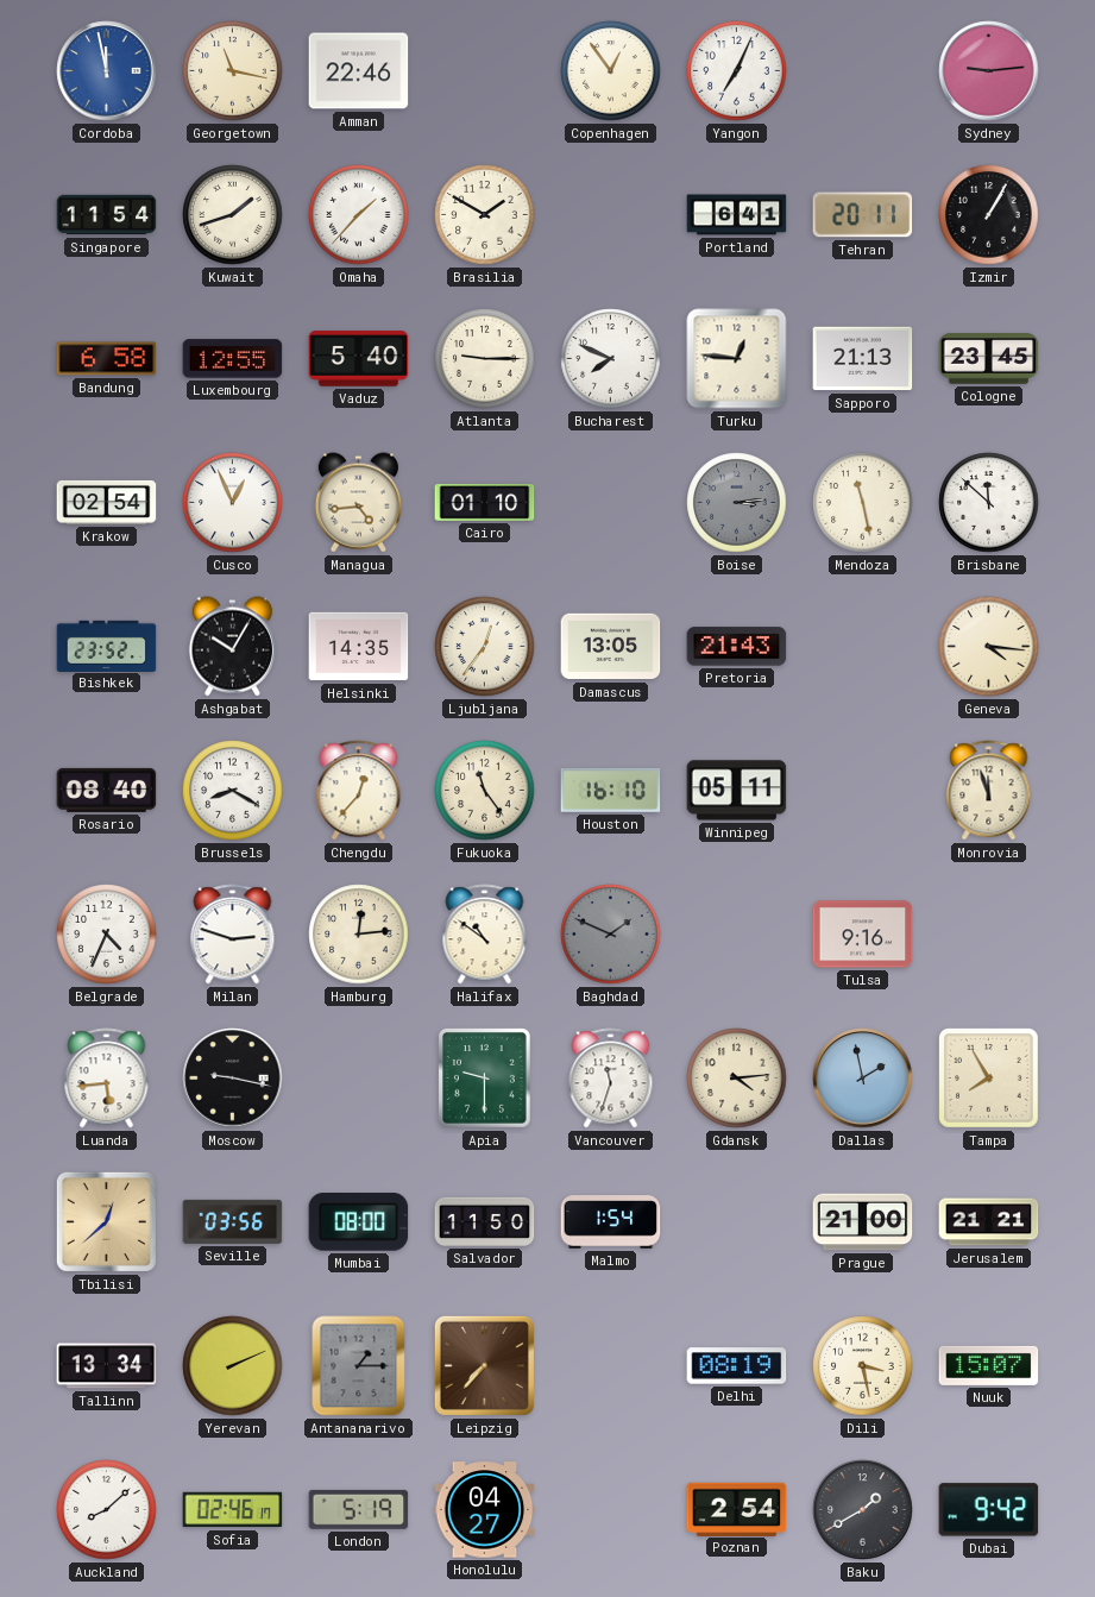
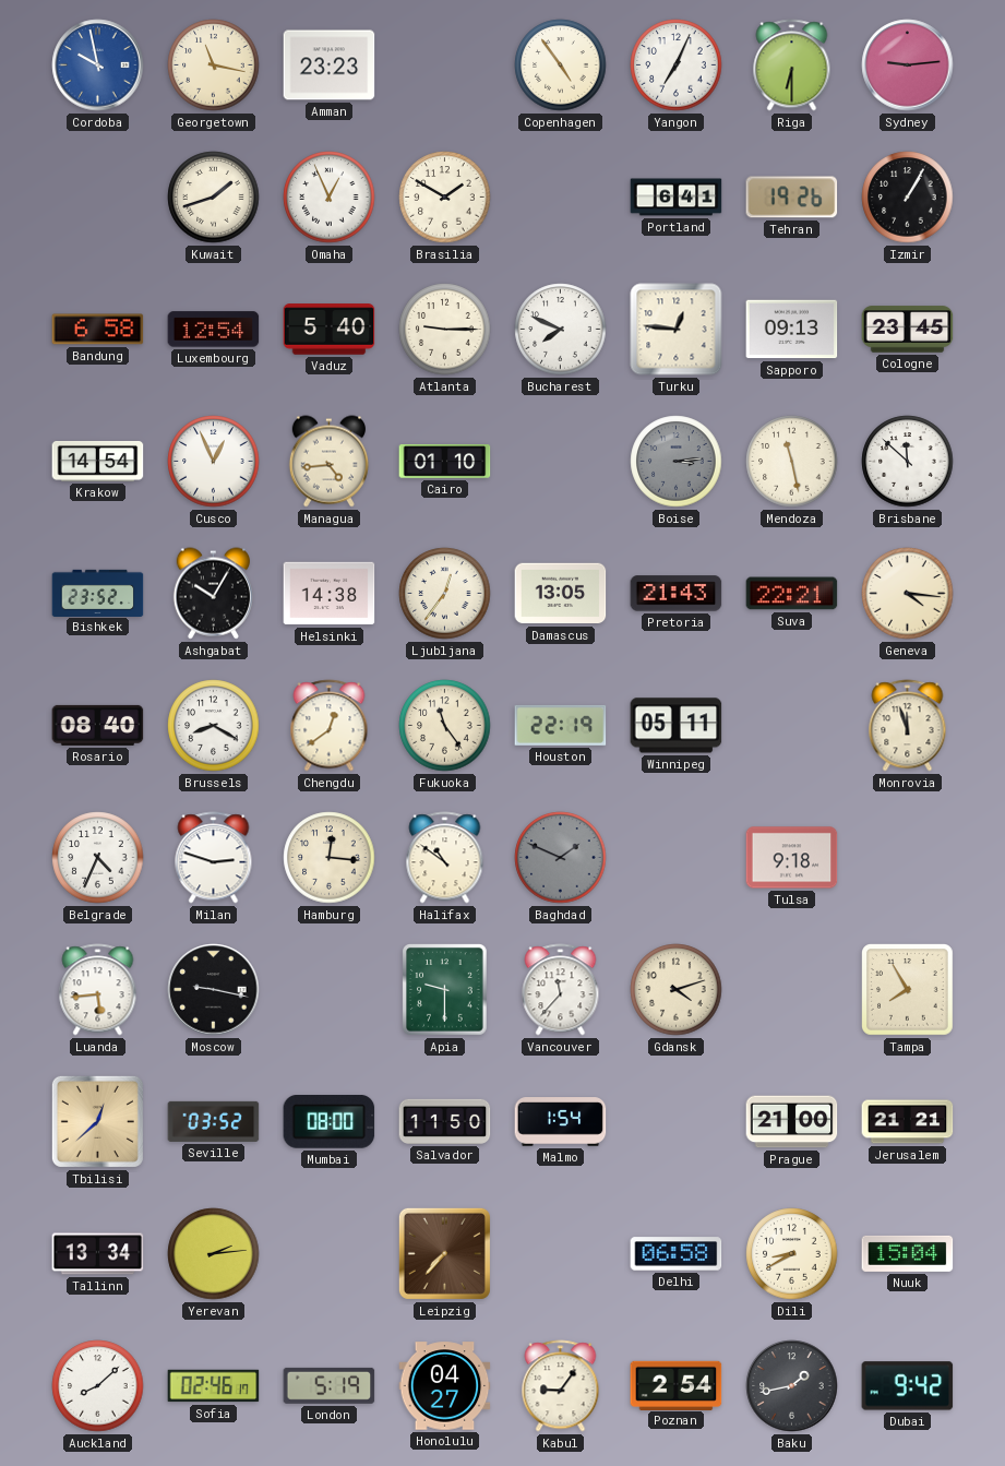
Cordoba: 11:58 -> 9:58
Amman: 22:46 -> 23:23
Copenhagen: 12:54 -> 4:54
Riga: none -> 6:30
Singapore: 11:54 -> none
Omaha: 1:37 -> 12:56
Tehran: 20:11 -> 19:26
Luxembourg: 12:55 -> 12:54
Sapporo: 21:13 -> 09:13
Krakow: 02:54 -> 14:54
Helsinki: 14:35 -> 14:38
Suva: none -> 22:21
Chengdu: 12:37 -> 12:39
Houston: 16:10 -> 22:19
Hamburg: 12:14 -> 12:16
Tulsa: 9:16 -> 9:18
Vancouver: 11:33 -> 11:37
Gdansk: 4:14 -> 4:12
Dallas: 1:58 -> none
Seville: 03:56 -> 03:52
Yerevan: 2:11 -> 2:14
Antananarivo: 1:15 -> none
Delhi: 08:19 -> 06:58
Dili: 3:28 -> 8:40
Nuuk: 15:07 -> 15:04
Kabul: none -> 9:06
Baku: 1:40 -> 1:43
